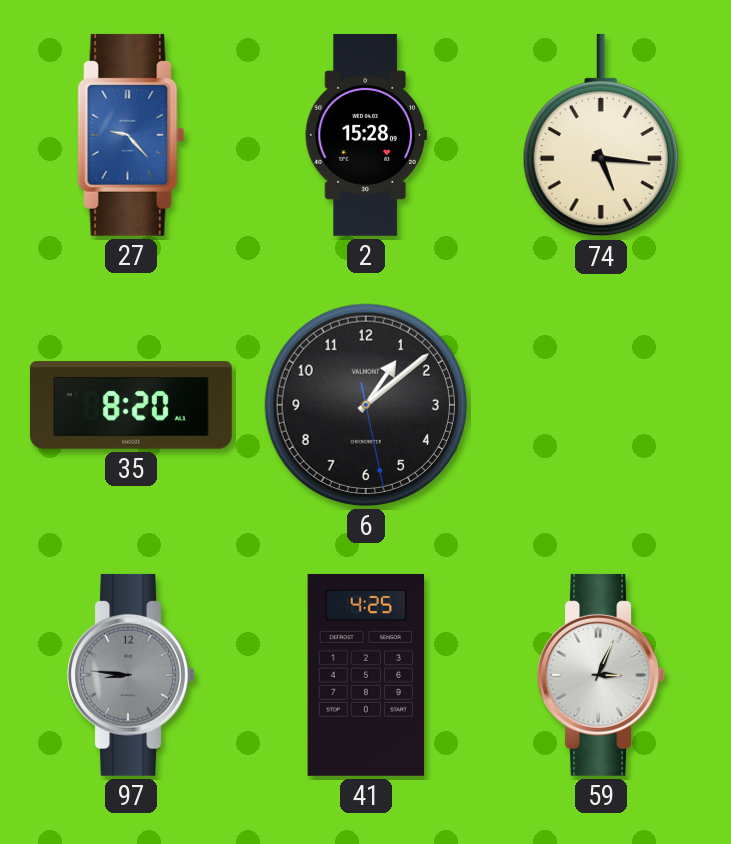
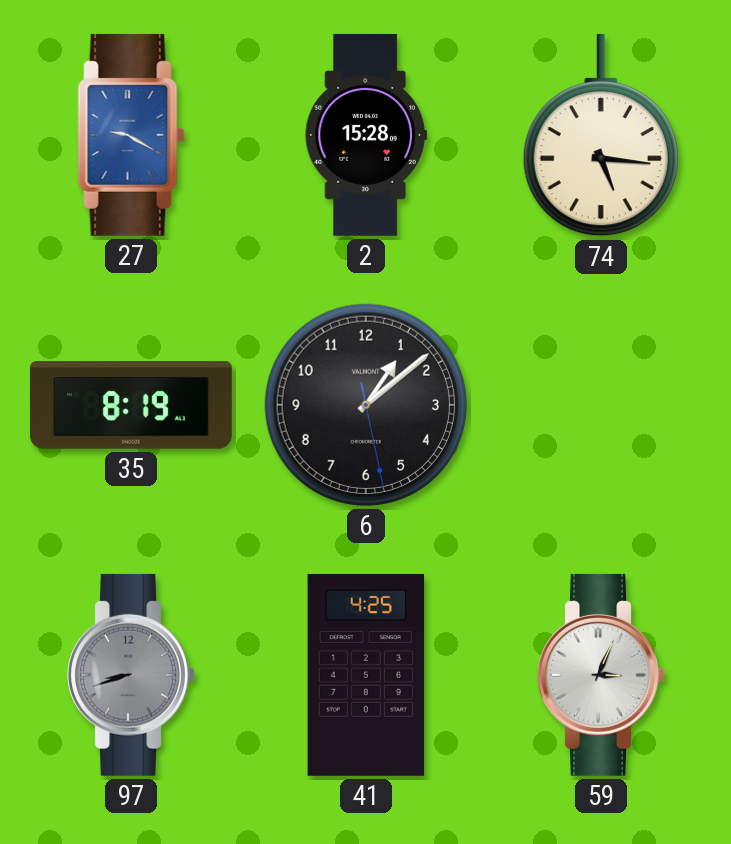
27: 9:23 -> 9:20
35: 8:20 -> 8:19
97: 8:46 -> 8:42
